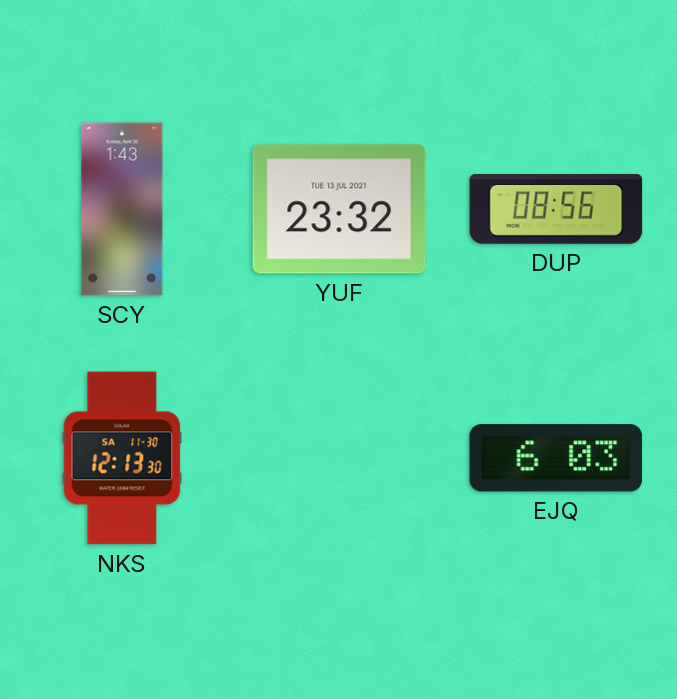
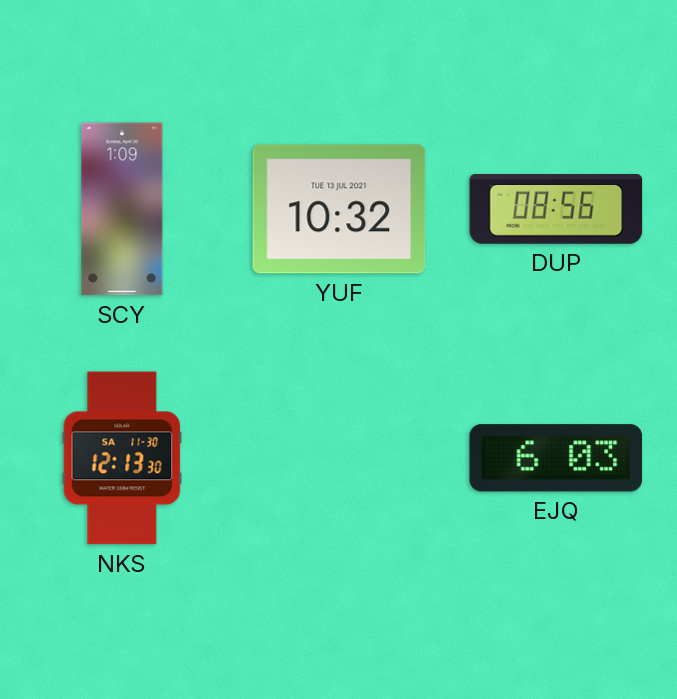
SCY: 1:43 -> 1:09
YUF: 23:32 -> 10:32
